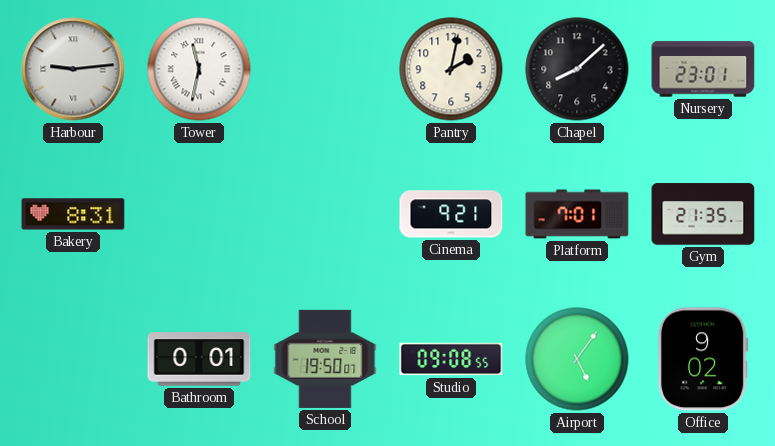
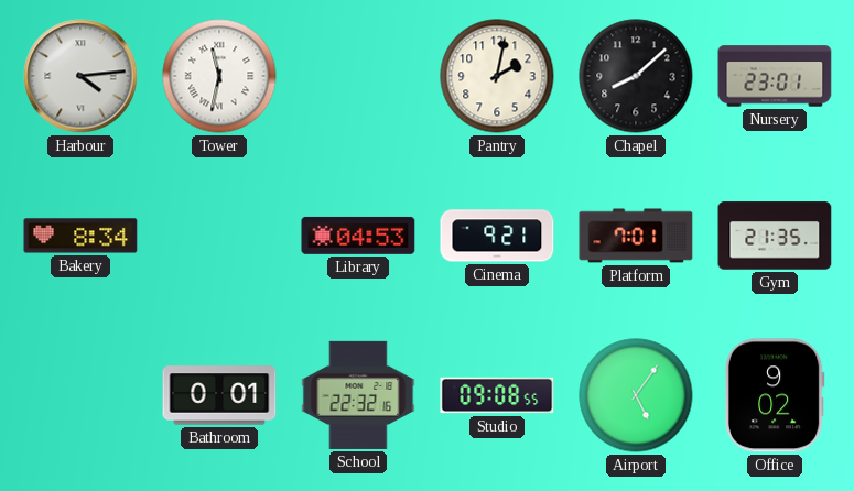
Harbour: 9:14 -> 4:14
Bakery: 8:31 -> 8:34
Library: none -> 04:53
School: 19:50 -> 22:32
